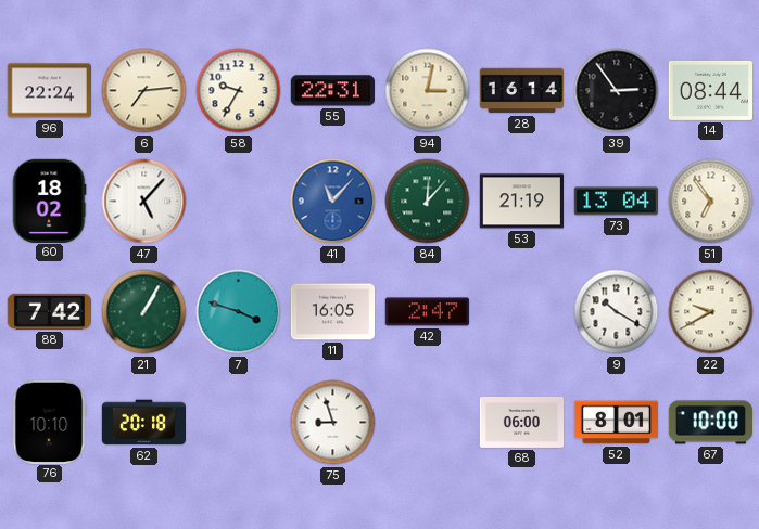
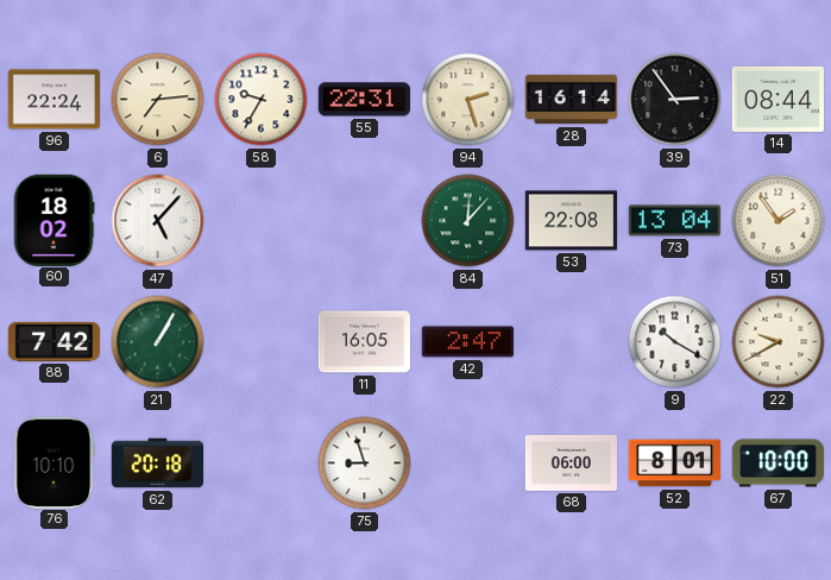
94: 3:02 -> 2:27
41: 11:07 -> none
53: 21:19 -> 22:08
51: 6:54 -> 1:54
7: 3:48 -> none
